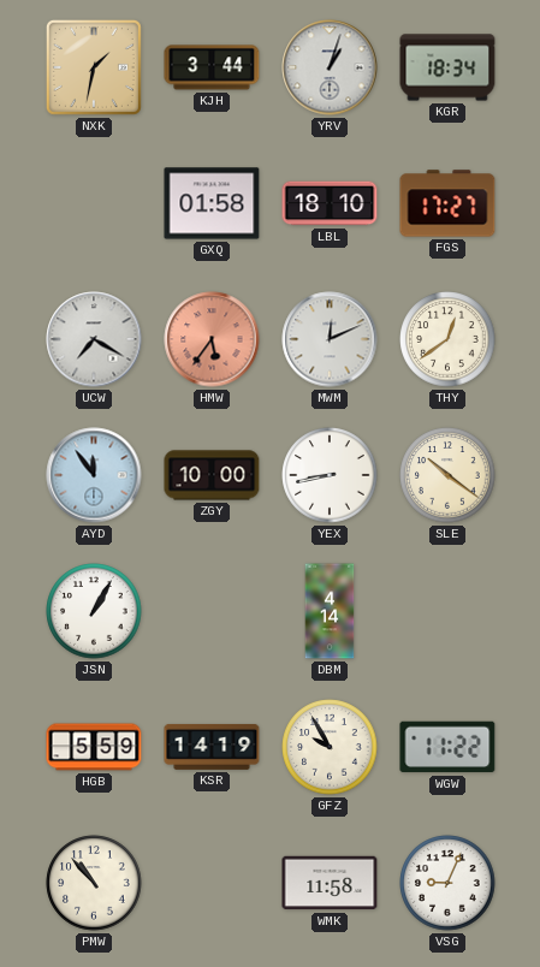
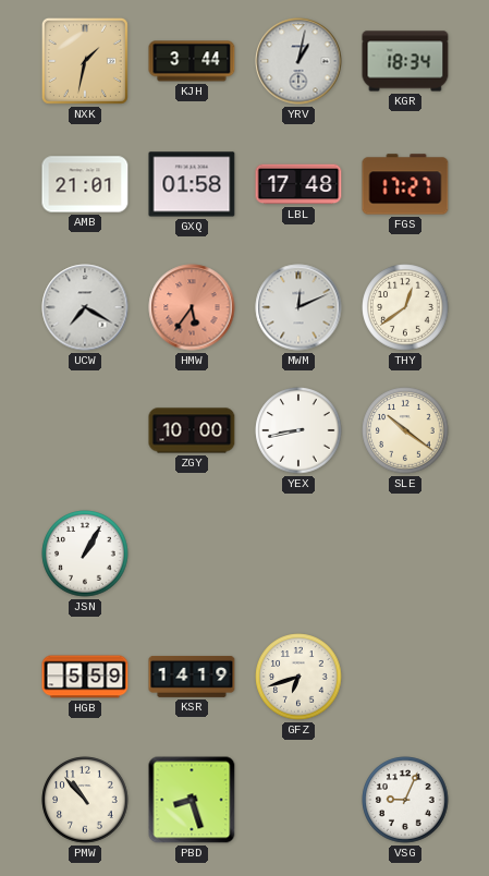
YRV: 1:03 -> 1:02
AMB: none -> 21:01
LBL: 18:10 -> 17:48
AYD: 11:54 -> none
DBM: 4:14 -> none
GFZ: 9:55 -> 6:42
WGW: 11:22 -> none
PBD: none -> 8:27
WMK: 11:58 -> none
